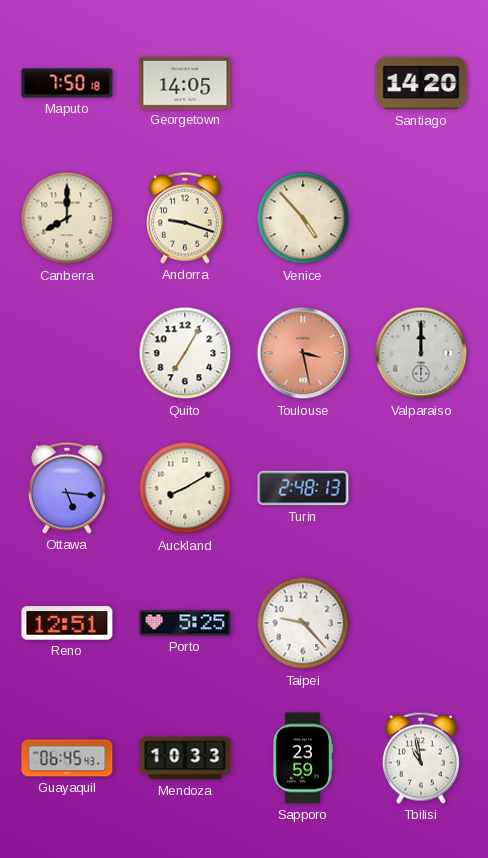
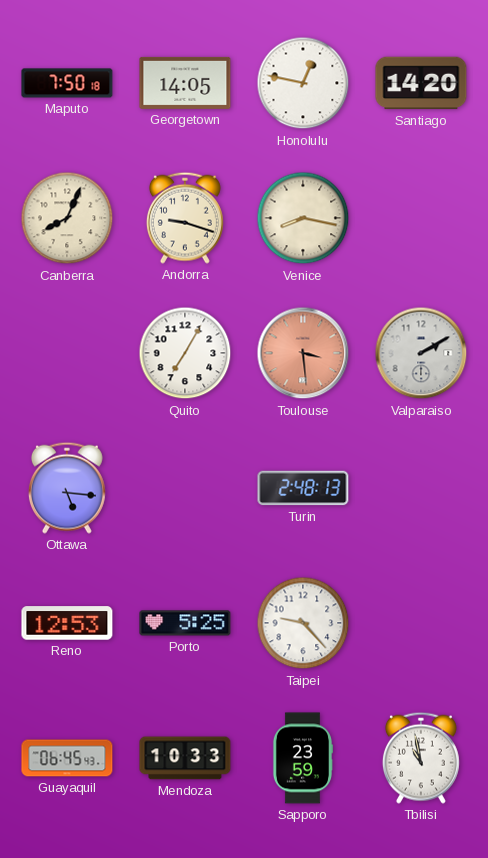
Honolulu: none -> 12:47
Canberra: 8:00 -> 8:04
Venice: 4:53 -> 8:17
Toulouse: 3:28 -> 3:29
Valparaiso: 12:00 -> 2:10
Auckland: 8:10 -> none
Reno: 12:51 -> 12:53
